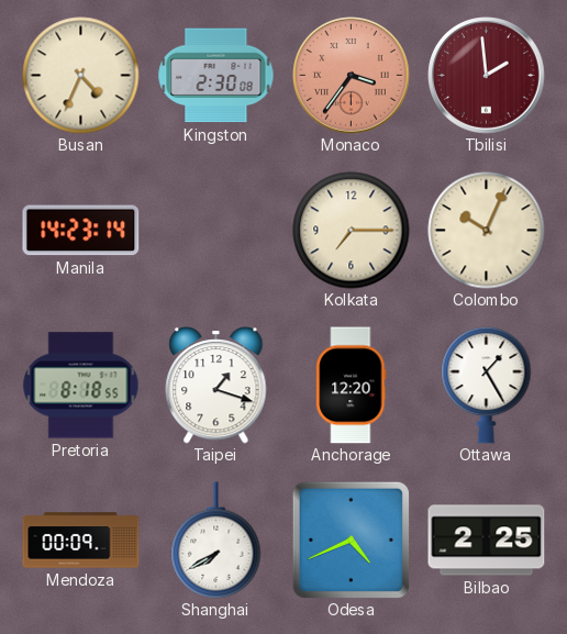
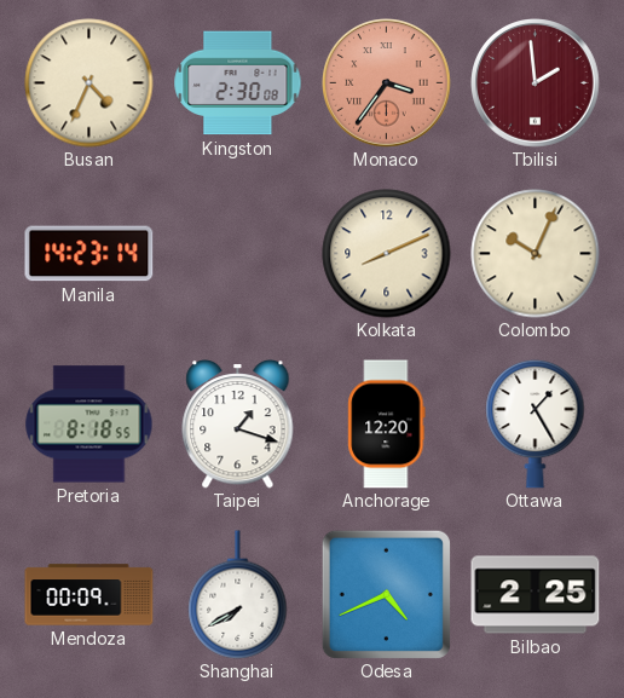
Kolkata: 7:15 -> 8:11
